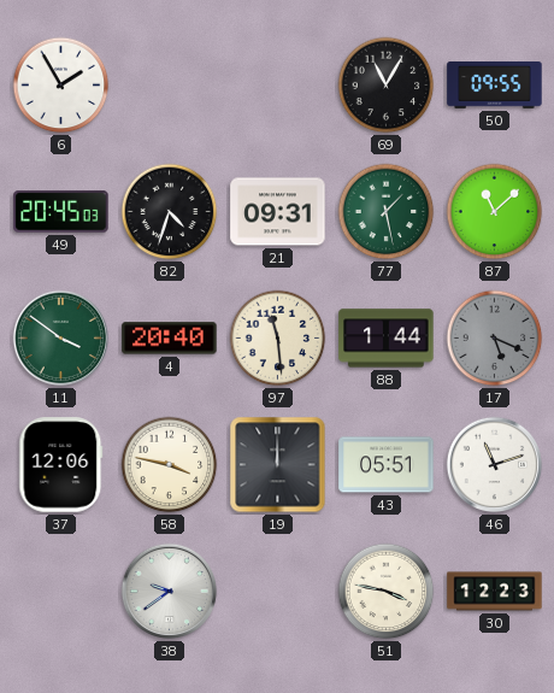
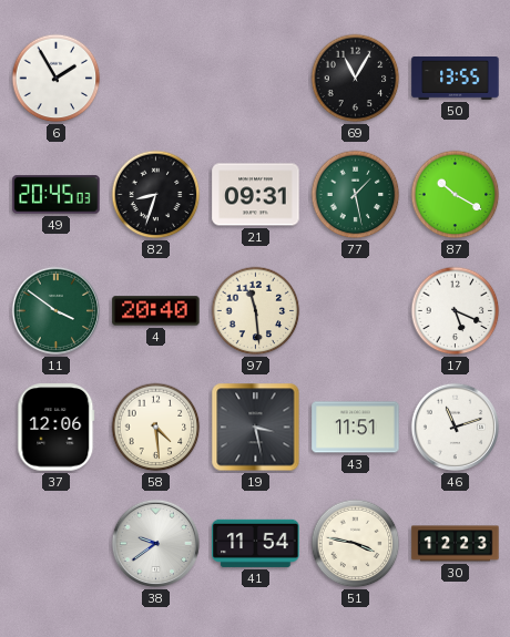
50: 09:55 -> 13:55
82: 4:33 -> 8:33
87: 11:08 -> 10:20
88: 1:44 -> none
17 dial: grey -> white
58: 3:47 -> 4:29
19: 12:00 -> 3:28
43: 05:51 -> 11:51
41: none -> 11:54
